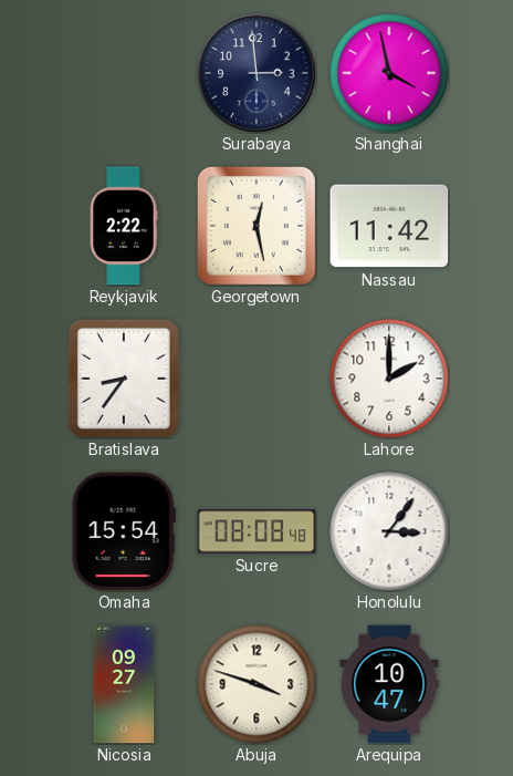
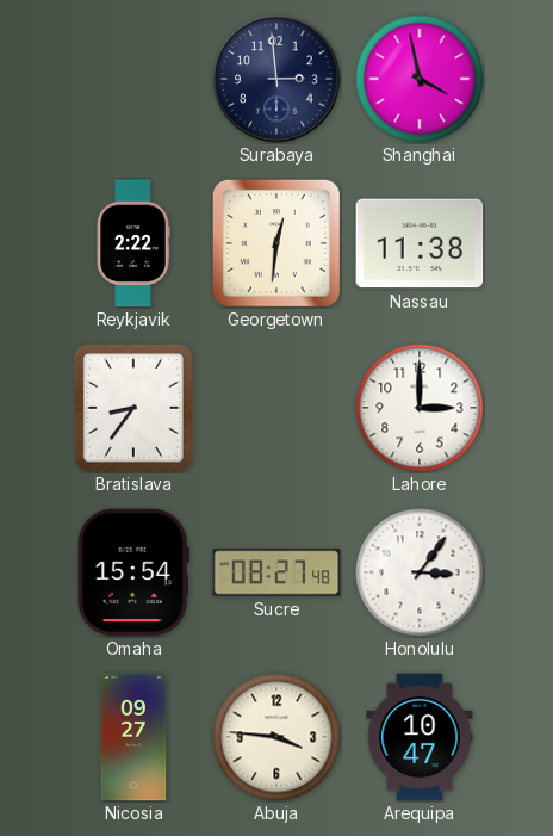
Georgetown: 12:28 -> 12:31
Nassau: 11:42 -> 11:38
Lahore: 2:00 -> 3:00
Sucre: 08:08 -> 08:27
Abuja: 3:48 -> 3:46
